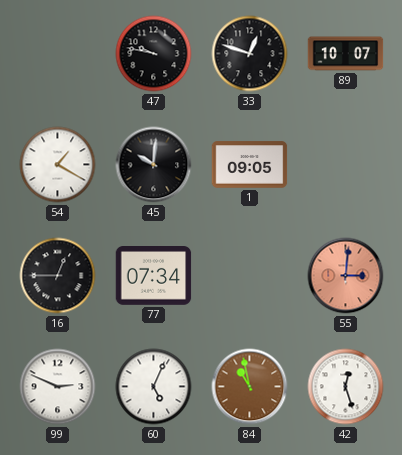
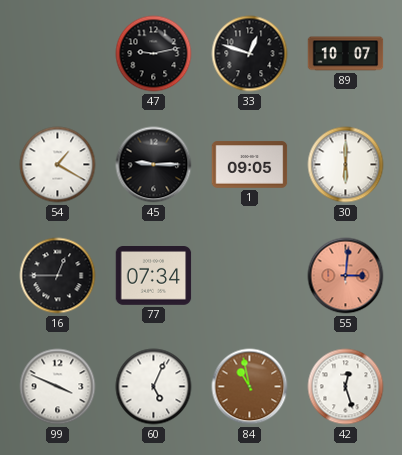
47: 9:47 -> 9:13
45: 10:01 -> 9:15
30: none -> 6:00
99: 2:49 -> 3:49
